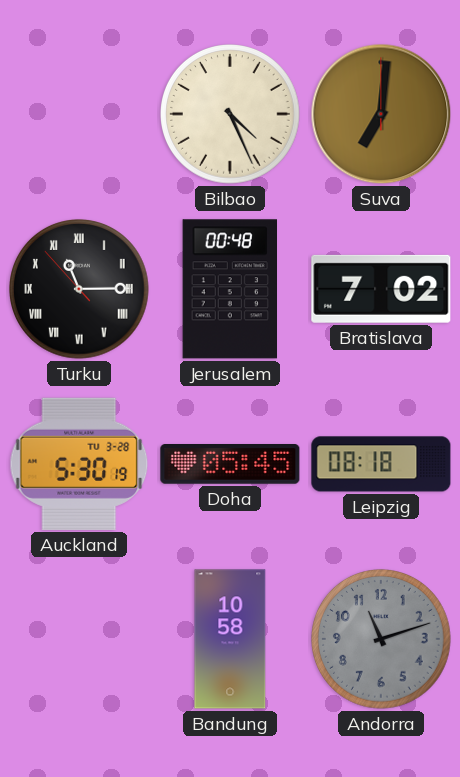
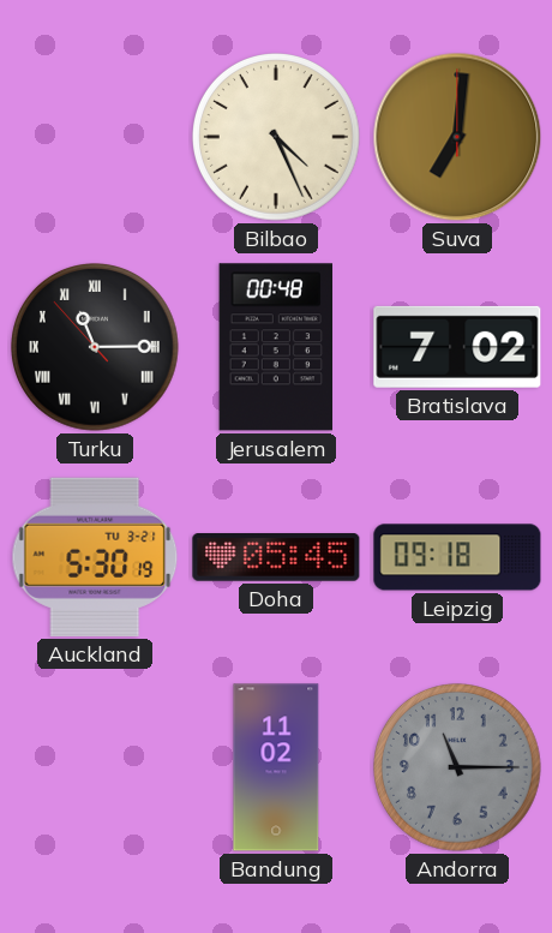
Auckland date: TU 3-28 -> TU 3-21
Leipzig: 08:18 -> 09:18
Bandung: 10:58 -> 11:02
Andorra: 11:12 -> 11:15
